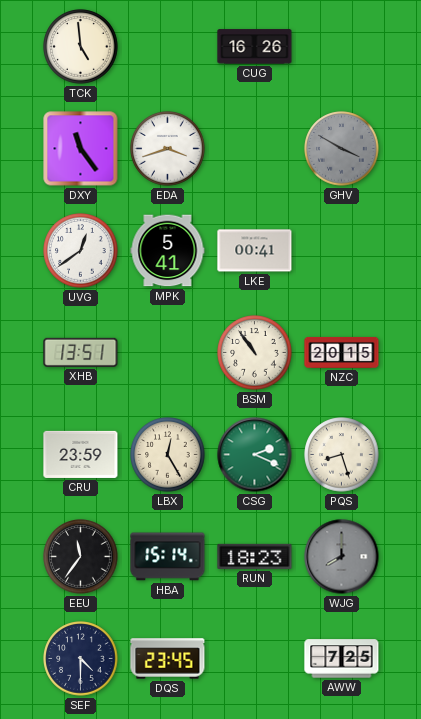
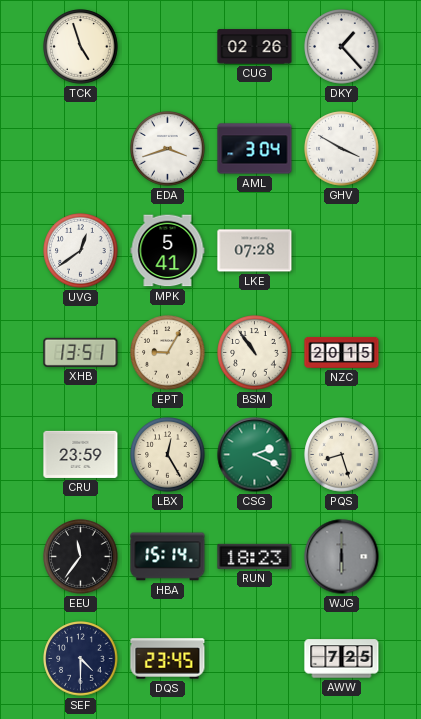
TCK: 4:59 -> 4:57
CUG: 16:26 -> 02:26
DKY: none -> 1:23
DXY: 11:24 -> none
AML: none -> 3:04
GHV dial: grey -> white
LKE: 00:41 -> 07:28
EPT: none -> 9:05
WJG: 8:00 -> 6:00
